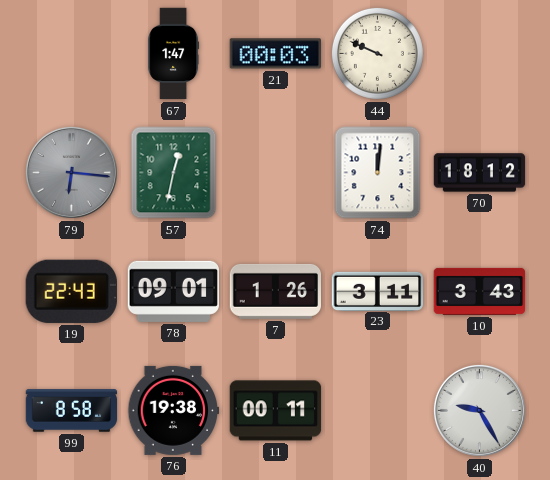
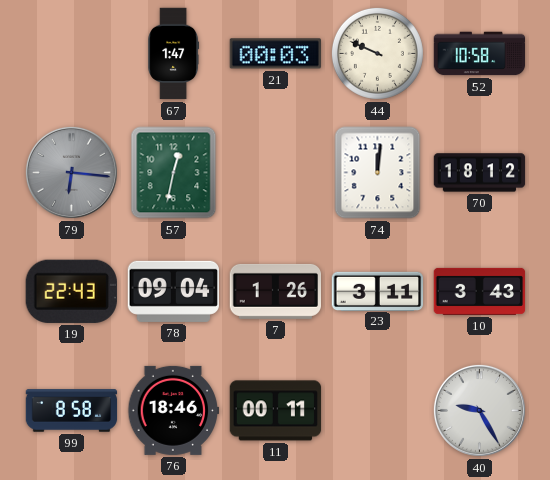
52: none -> 10:58
78: 09:01 -> 09:04
76: 19:38 -> 18:46
